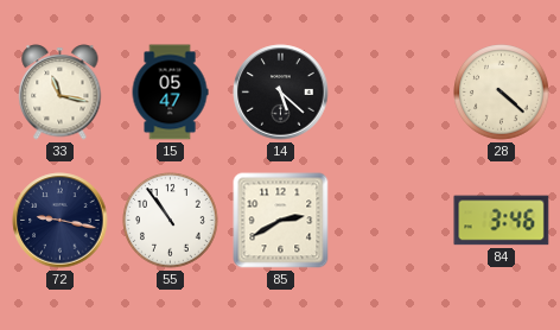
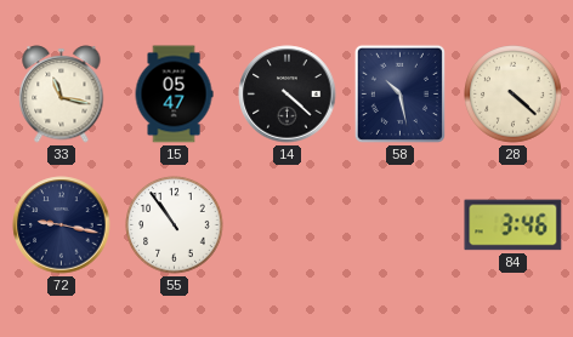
14: 5:22 -> 4:22
58: none -> 10:28
85: 2:40 -> none
